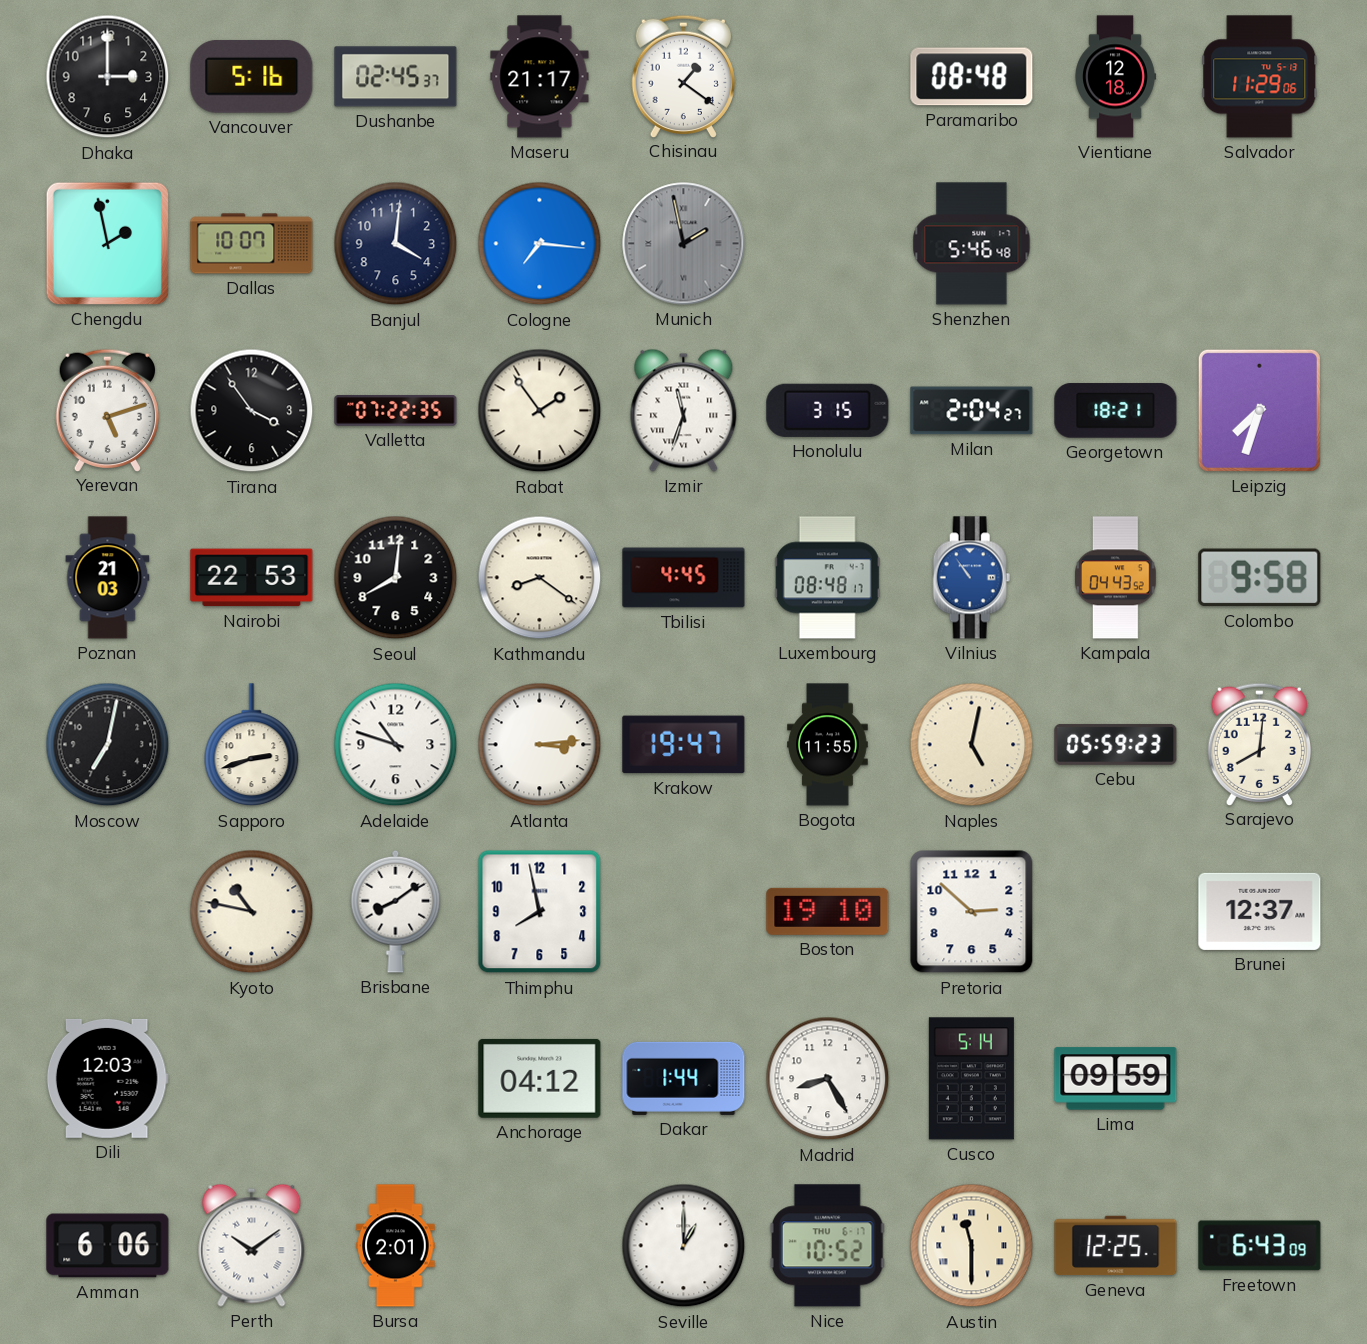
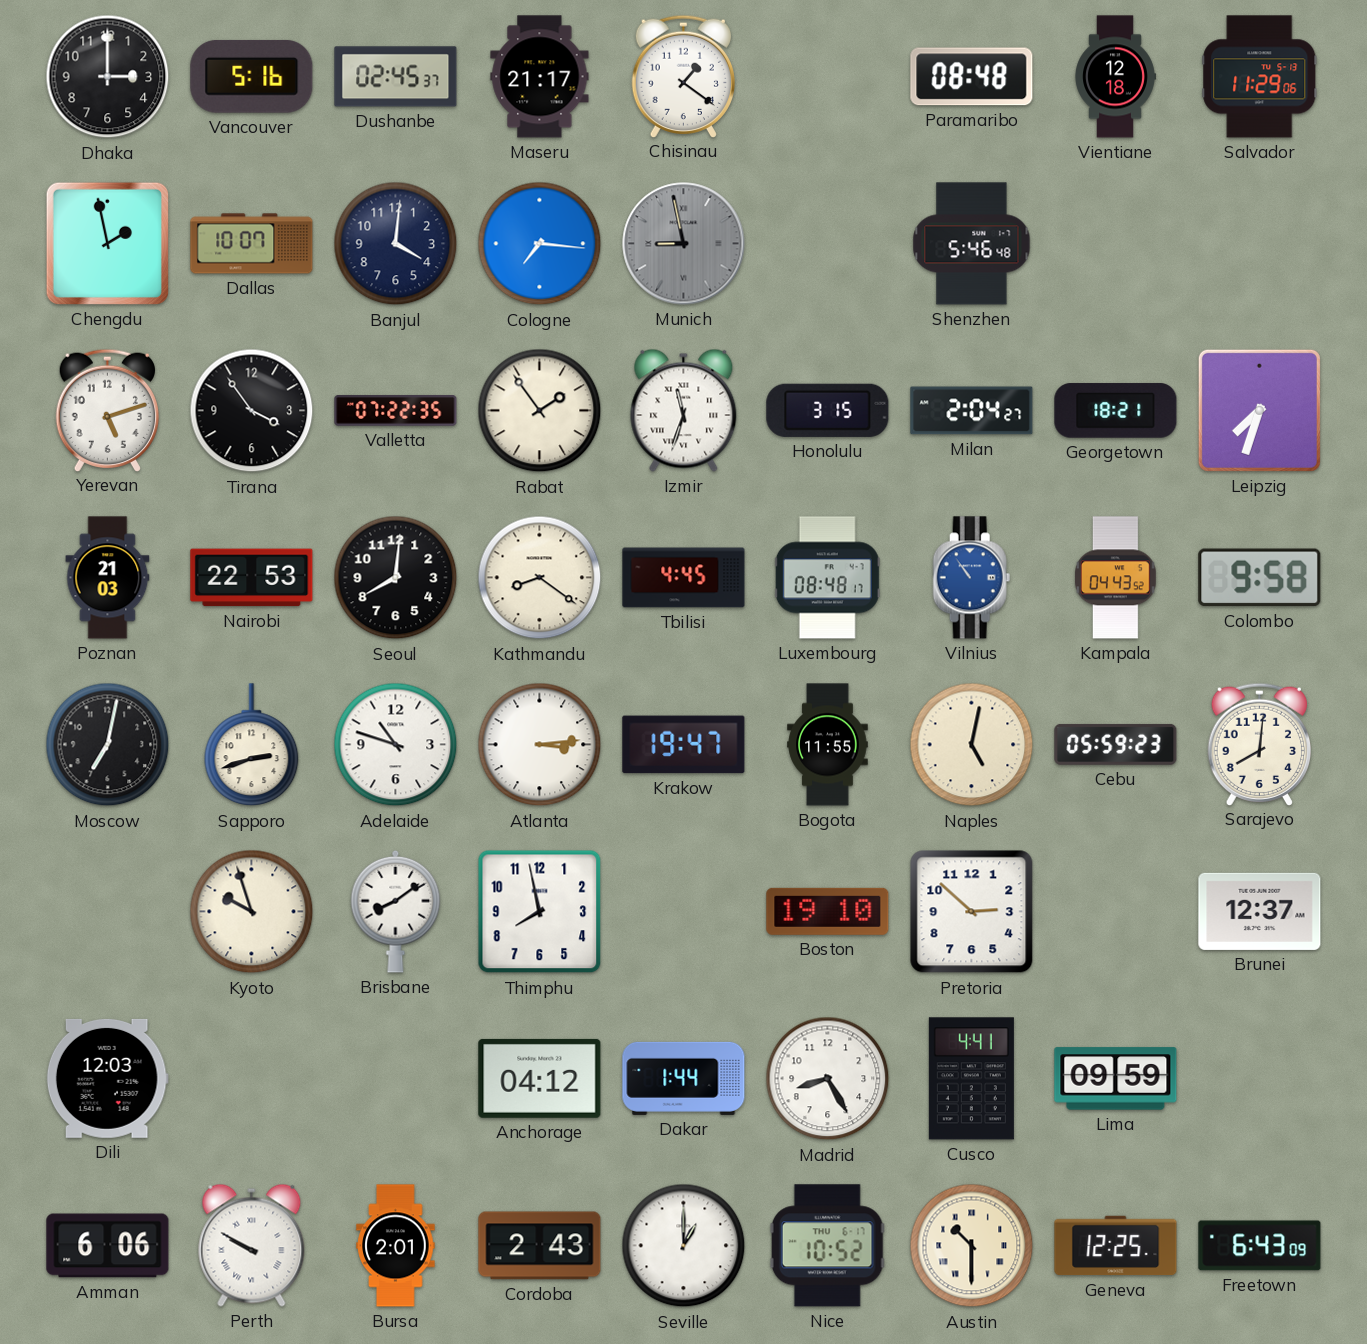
Munich: 1:58 -> 8:58
Kyoto: 10:47 -> 9:57
Cusco: 5:14 -> 4:41
Perth: 10:09 -> 9:50
Cordoba: none -> 2:43
Austin: 11:30 -> 10:30
